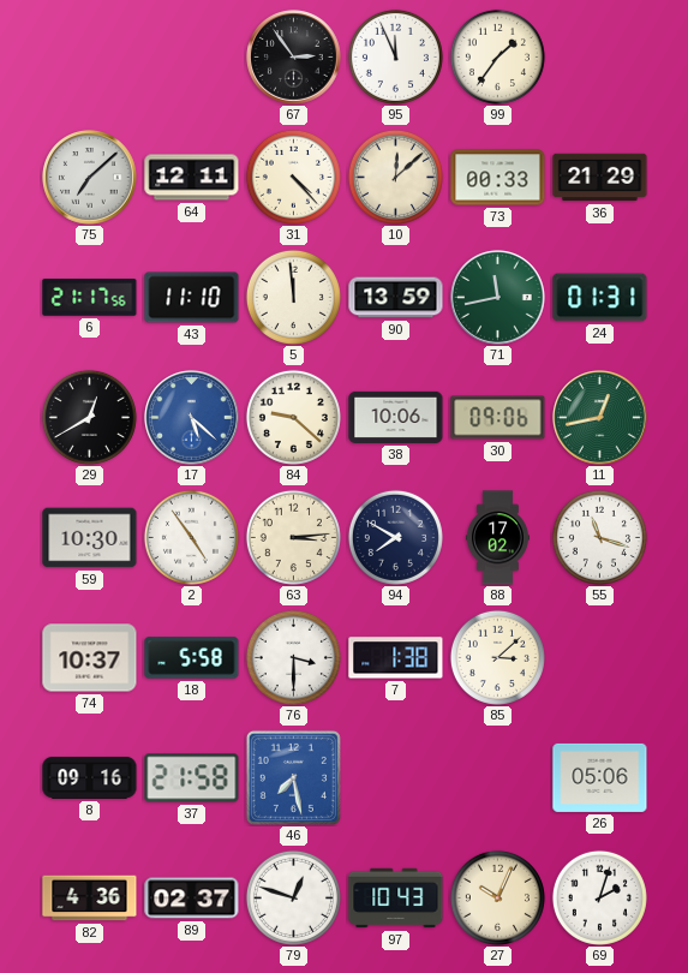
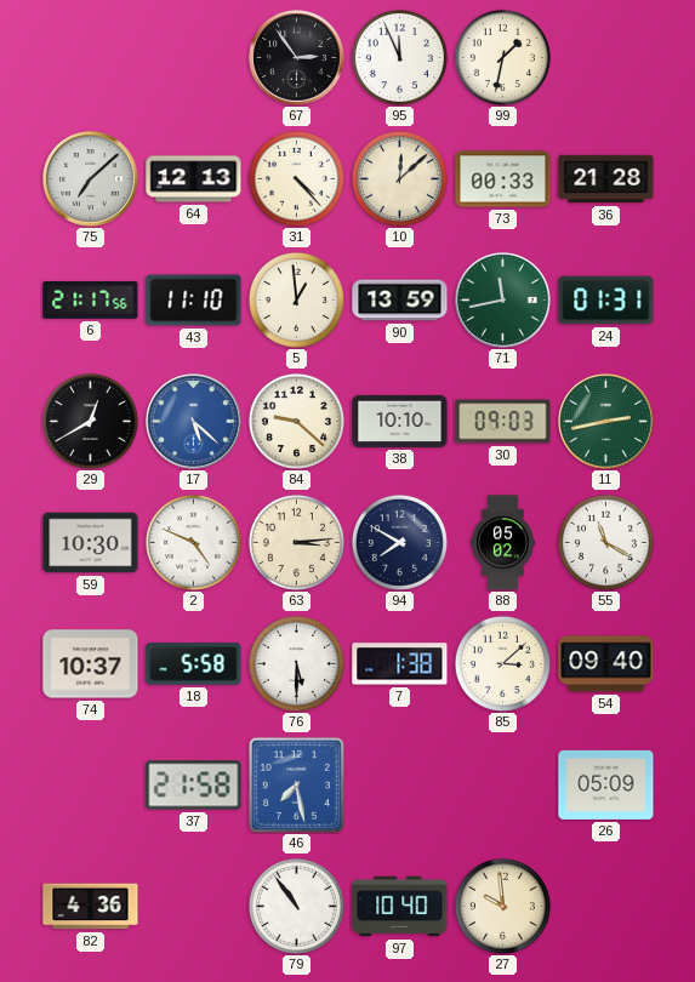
99: 1:36 -> 1:32
64: 12:11 -> 12:13
36: 21:29 -> 21:28
5: 11:59 -> 12:59
38: 10:06 -> 10:10
30: 09:06 -> 09:03
11: 12:43 -> 2:43
2: 4:54 -> 4:49
88: 17:02 -> 05:02
55: 11:18 -> 11:20
76: 3:30 -> 5:30
54: none -> 09:40
8: 09:16 -> none
26: 05:06 -> 05:09
89: 02:37 -> none
79: 12:48 -> 10:54
97: 10:43 -> 10:40
27: 10:04 -> 9:59
69: 2:03 -> none
